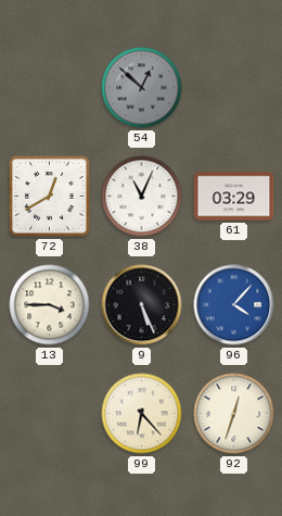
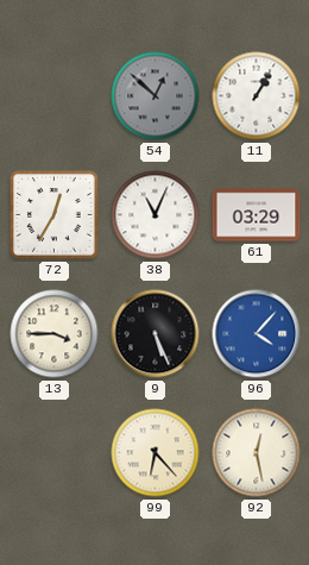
11: none -> 1:05
72: 12:40 -> 12:35
92: 12:33 -> 12:28
